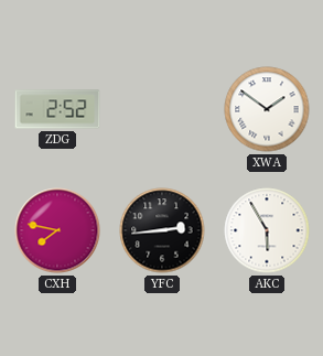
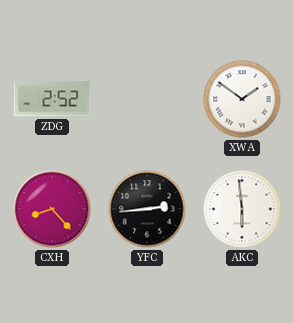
CXH: 7:47 -> 8:23
AKC: 5:55 -> 5:59
